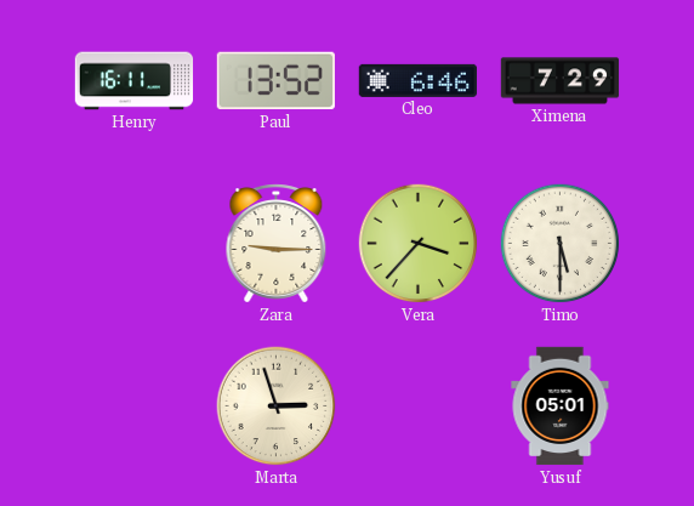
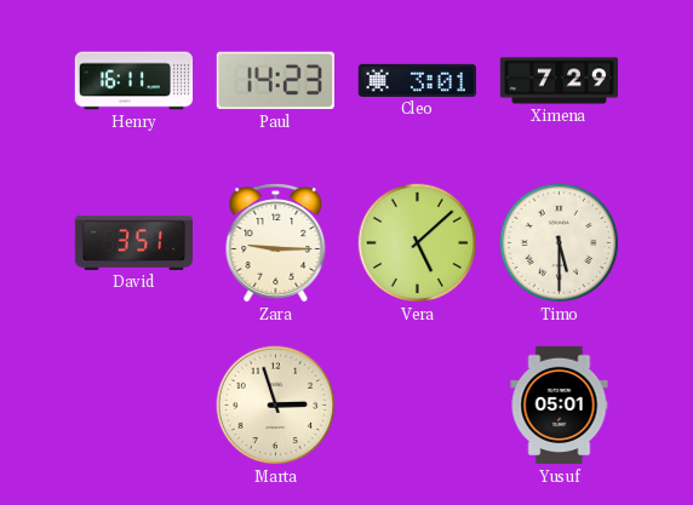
Paul: 13:52 -> 14:23
Cleo: 6:46 -> 3:01
David: none -> 3:51
Vera: 3:37 -> 5:08
